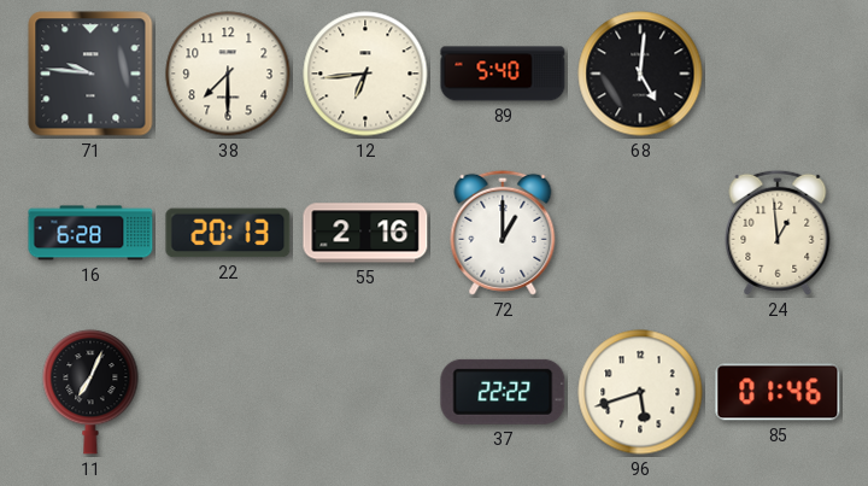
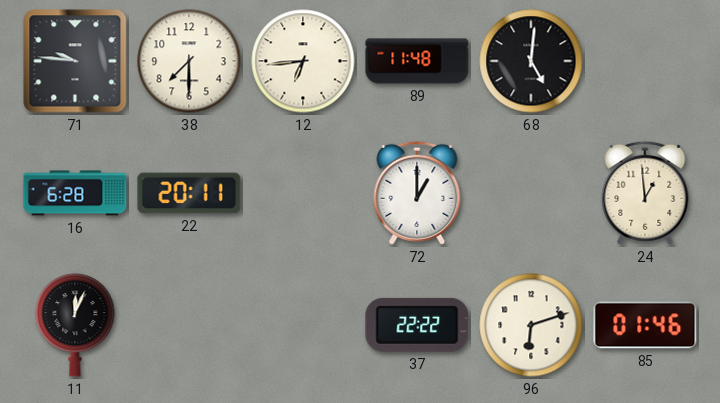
89: 5:40 -> 11:48
22: 20:13 -> 20:11
55: 2:16 -> none
11: 7:04 -> 12:04
96: 5:42 -> 6:12
